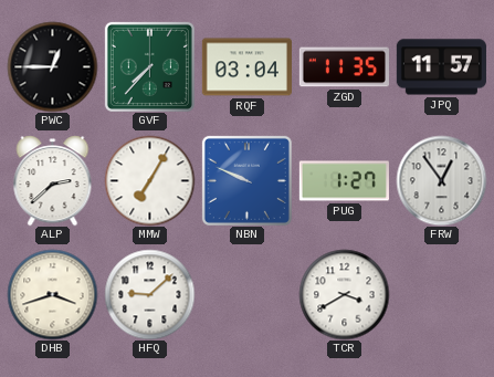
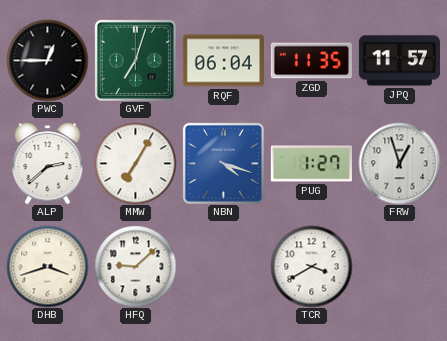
GVF: 7:37 -> 7:03
RQF: 03:04 -> 06:04
NBN: 9:49 -> 4:18
FRW: 12:54 -> 12:57
